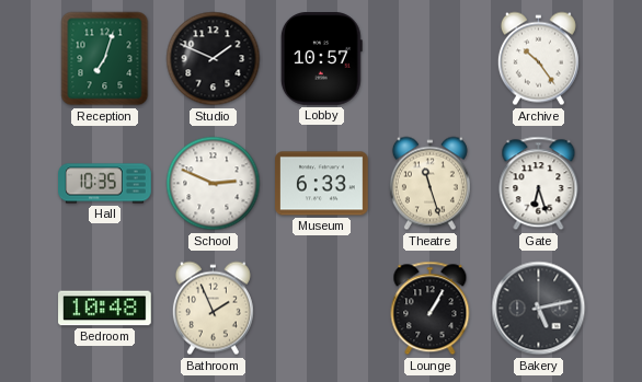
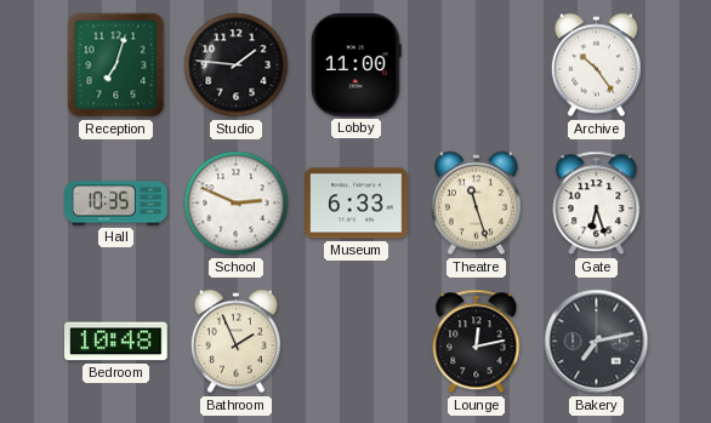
Studio: 1:49 -> 1:46
Lobby: 10:57 -> 11:00
Lounge: 1:05 -> 12:13
Bakery: 5:13 -> 7:13
